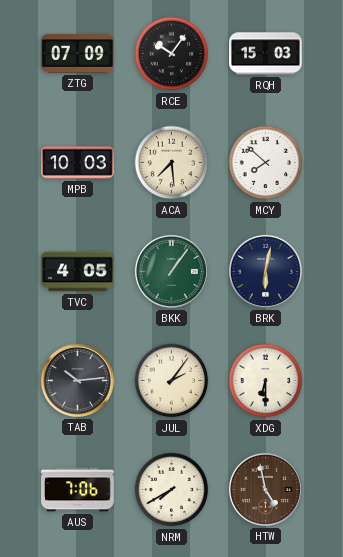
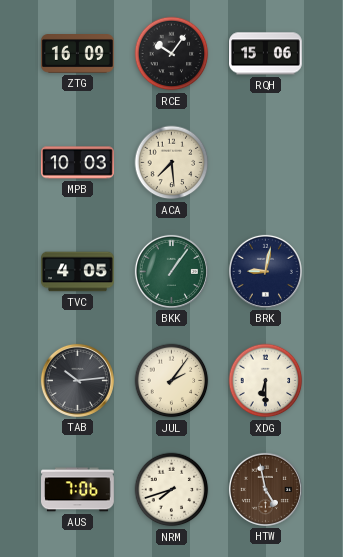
ZTG: 07:09 -> 16:09
RQH: 15:03 -> 15:06
MCY: 7:52 -> none
BRK: 6:02 -> 9:02
NRM: 7:40 -> 7:42
